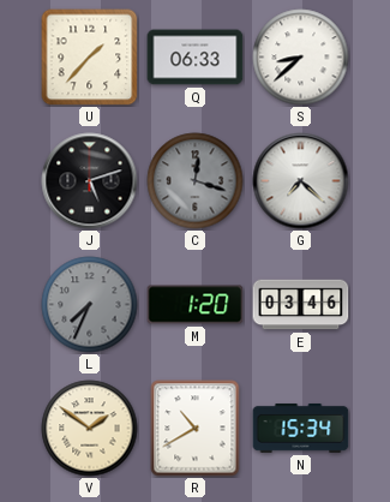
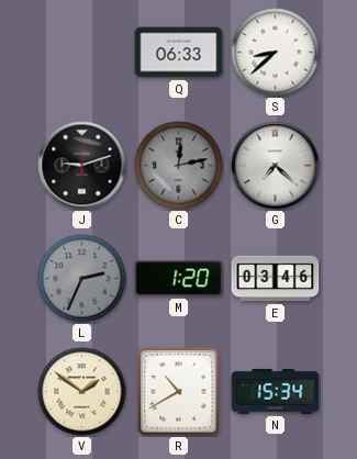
U: 1:37 -> none
J: 5:12 -> 9:12
C: 12:18 -> 12:13
L: 7:34 -> 2:34
